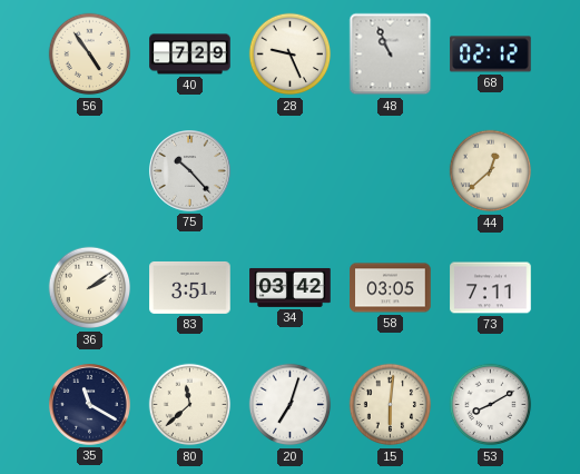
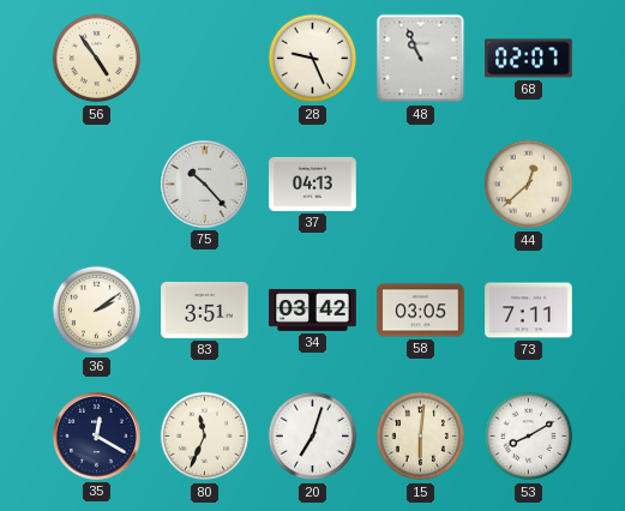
40: 7:29 -> none
68: 02:12 -> 02:07
37: none -> 04:13
35: 11:20 -> 12:20
80: 11:38 -> 11:34
